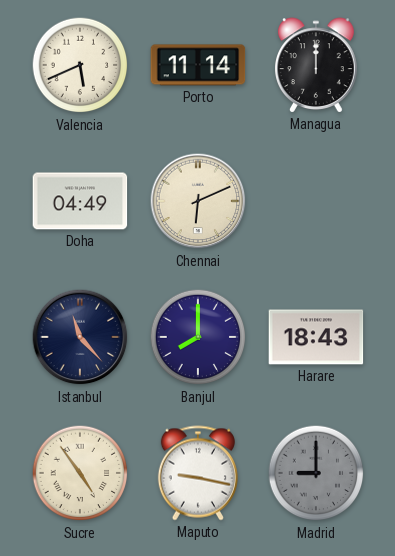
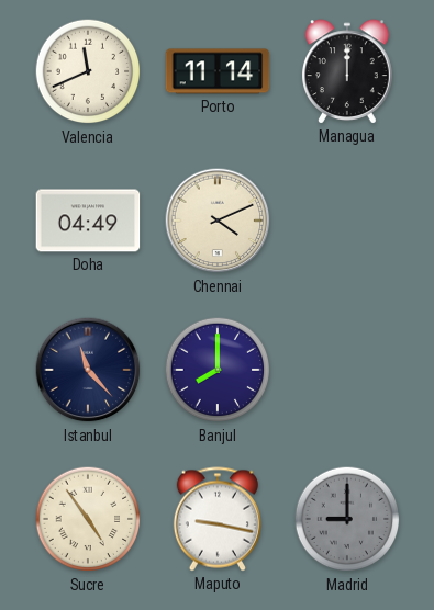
Valencia: 5:41 -> 11:41
Chennai: 6:11 -> 4:11
Harare: 18:43 -> none
